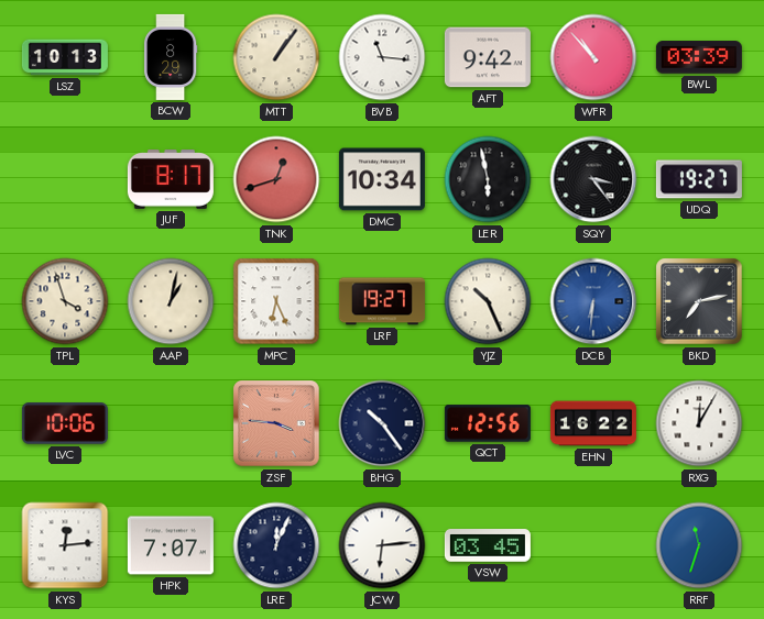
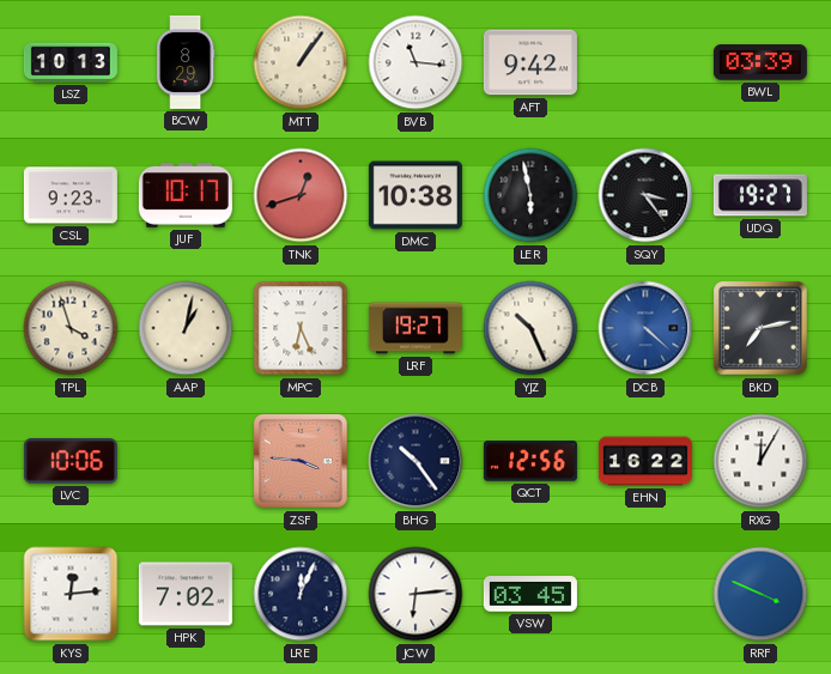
WFR: 10:53 -> none
CSL: none -> 9:23
JUF: 8:17 -> 10:17
DMC: 10:34 -> 10:38
DCB: 6:31 -> 4:22
HPK: 7:07 -> 7:02
RRF: 11:33 -> 3:49
